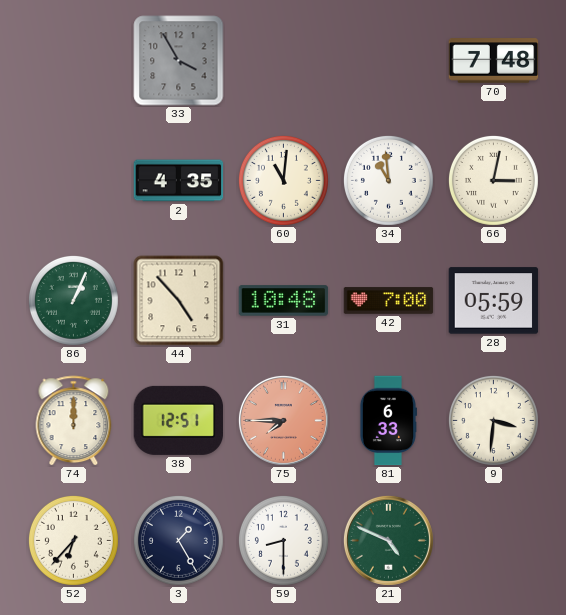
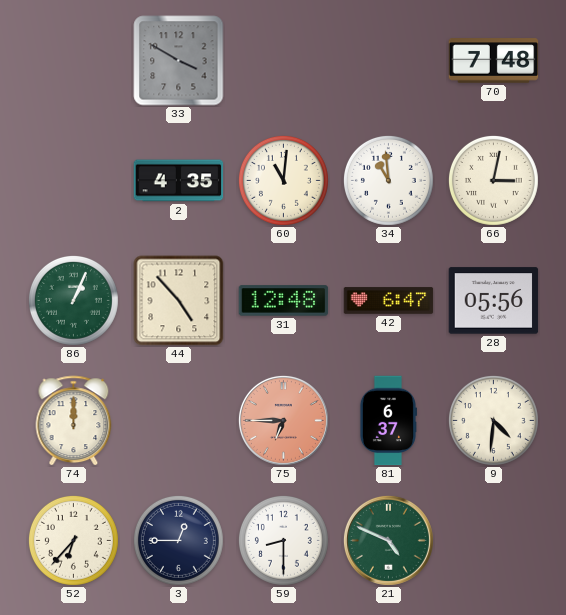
33: 3:55 -> 3:50
31: 10:48 -> 12:48
42: 7:00 -> 6:47
28: 05:59 -> 05:56
38: 12:51 -> none
75: 7:45 -> 6:45
81: 6:33 -> 6:37
9: 3:31 -> 4:31
3: 1:25 -> 12:45
